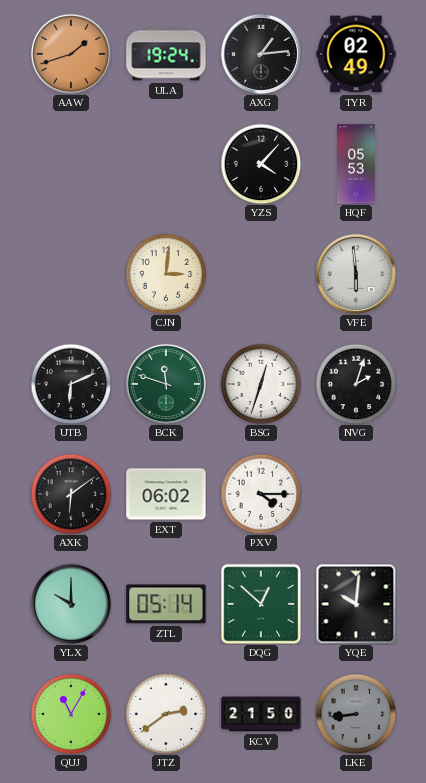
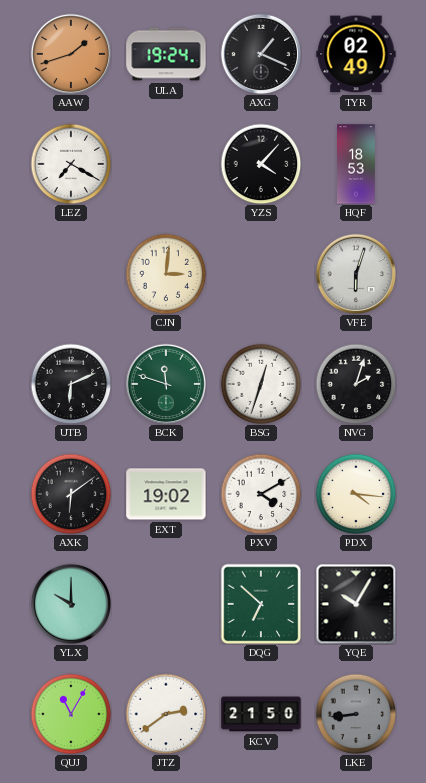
AXG: 1:14 -> 1:19
LEZ: none -> 7:20
HQF: 05:53 -> 18:53
VFE: 5:59 -> 6:03
EXT: 06:02 -> 19:02
PXV: 4:15 -> 4:10
PDX: none -> 4:16
ZTL: 05:14 -> none
DQG: 12:52 -> 6:52
YQE: 10:01 -> 10:05
